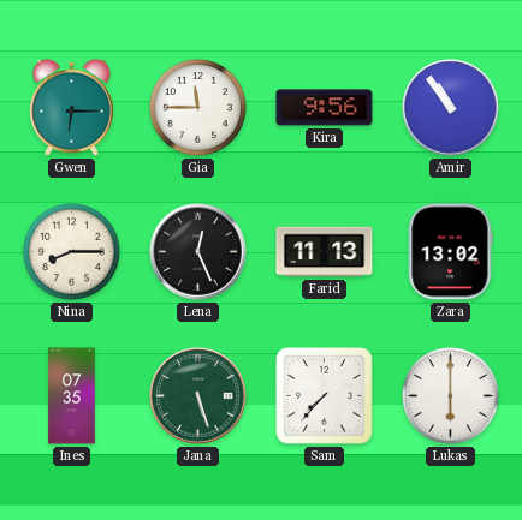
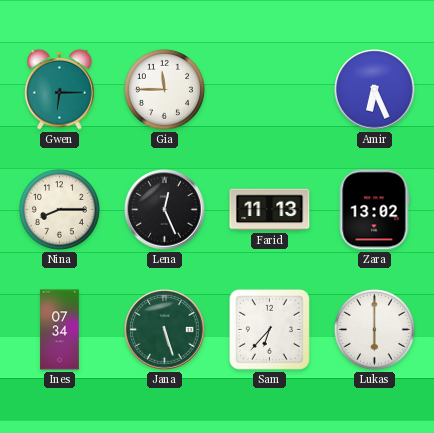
Kira: 9:56 -> none
Amir: 10:54 -> 6:26
Ines: 07:35 -> 07:34
Sam: 7:37 -> 6:37
